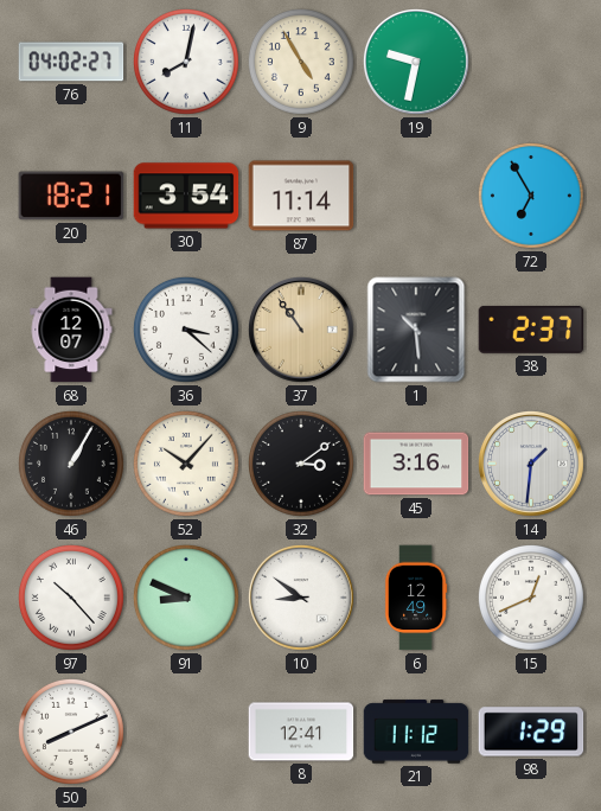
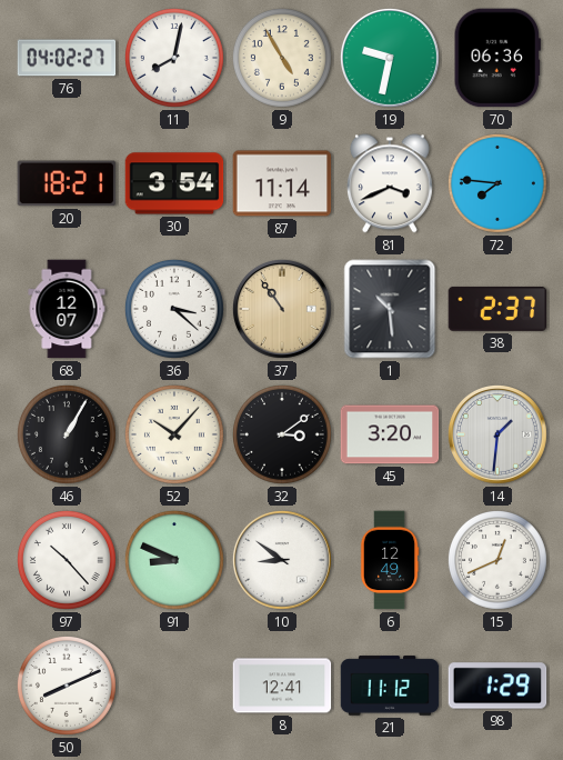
70: none -> 06:36
81: none -> 3:41
72: 6:55 -> 7:46
45: 3:16 -> 3:20
